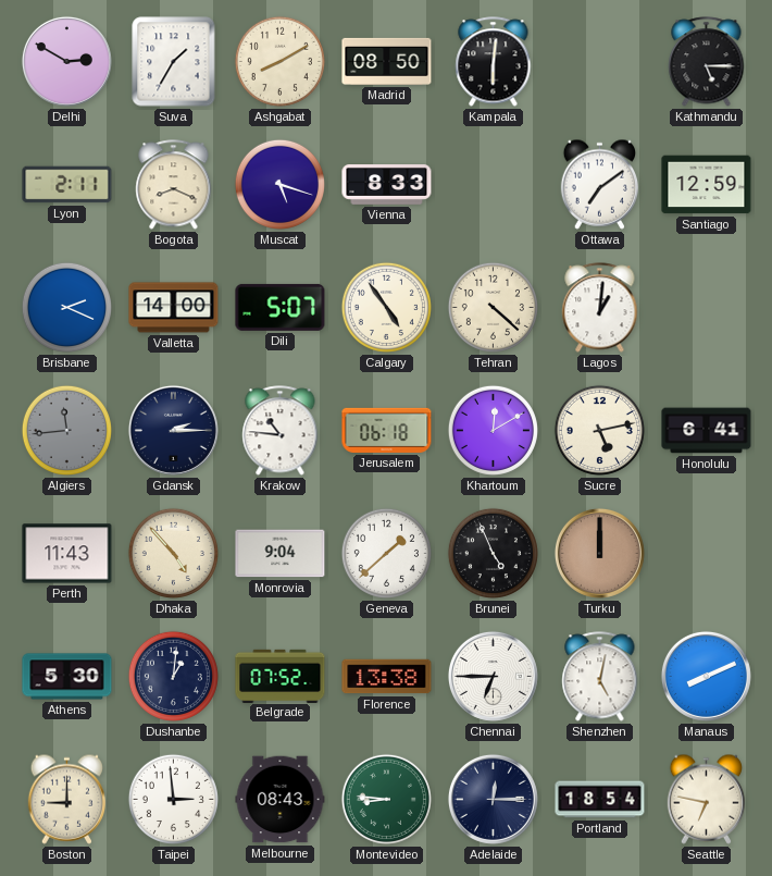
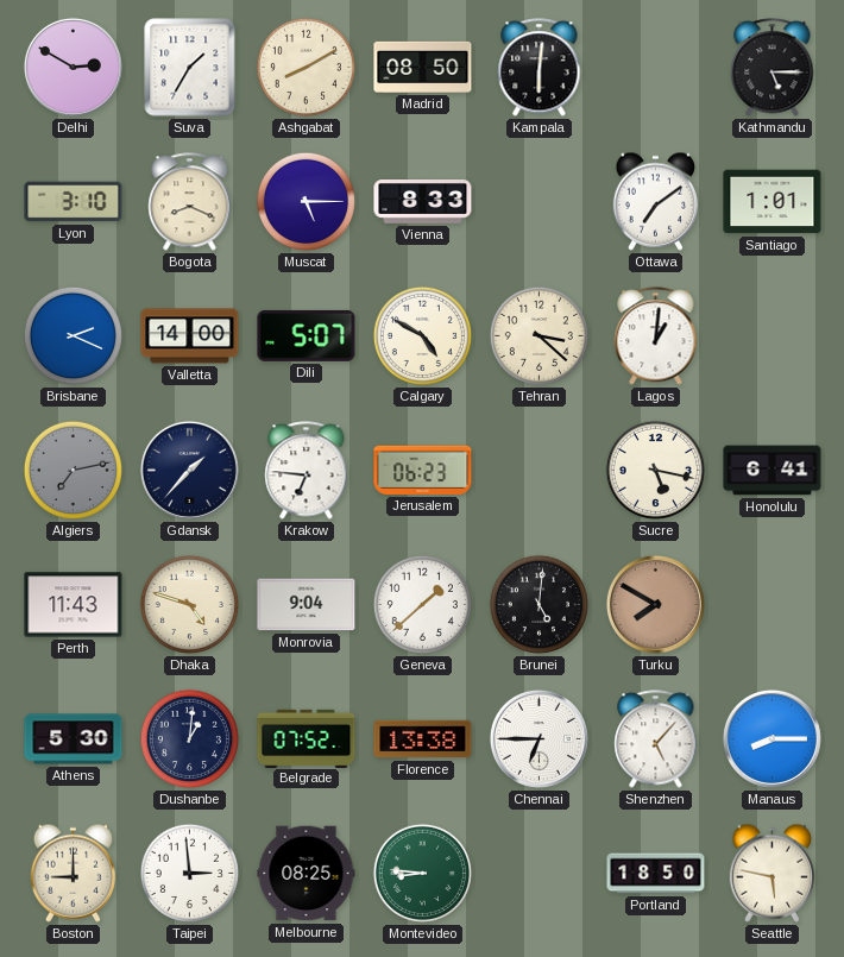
Lyon: 2:11 -> 3:10
Muscat: 5:18 -> 5:15
Santiago: 12:59 -> 1:01
Calgary: 4:54 -> 4:50
Tehran: 4:22 -> 3:22
Algiers: 11:44 -> 7:13
Gdansk: 2:15 -> 1:37
Krakow: 10:46 -> 6:46
Jerusalem: 06:18 -> 06:23
Khartoum: 12:10 -> none
Sucre: 5:13 -> 5:17
Dhaka: 4:53 -> 4:48
Brunei: 4:56 -> 5:01
Turku: 12:00 -> 7:50
Shenzhen: 5:02 -> 5:07
Manaus: 8:11 -> 8:15
Melbourne: 08:43 -> 08:25
Adelaide: 12:15 -> none
Portland: 18:54 -> 18:50
Seattle: 6:47 -> 5:47
